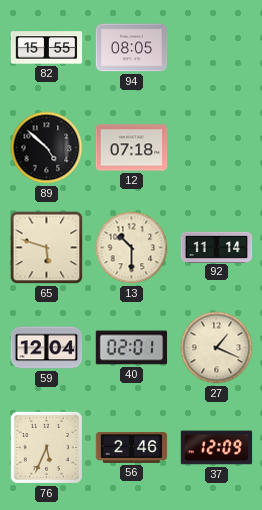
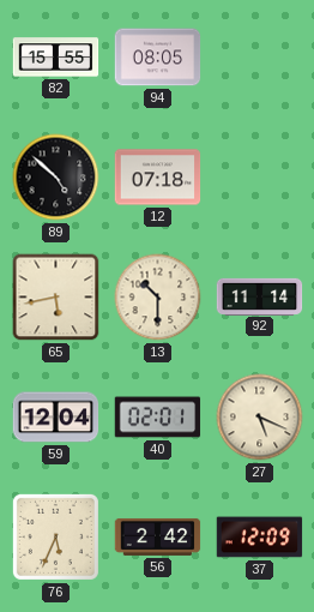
65: 5:48 -> 5:43
27: 1:19 -> 5:19
56: 2:46 -> 2:42
